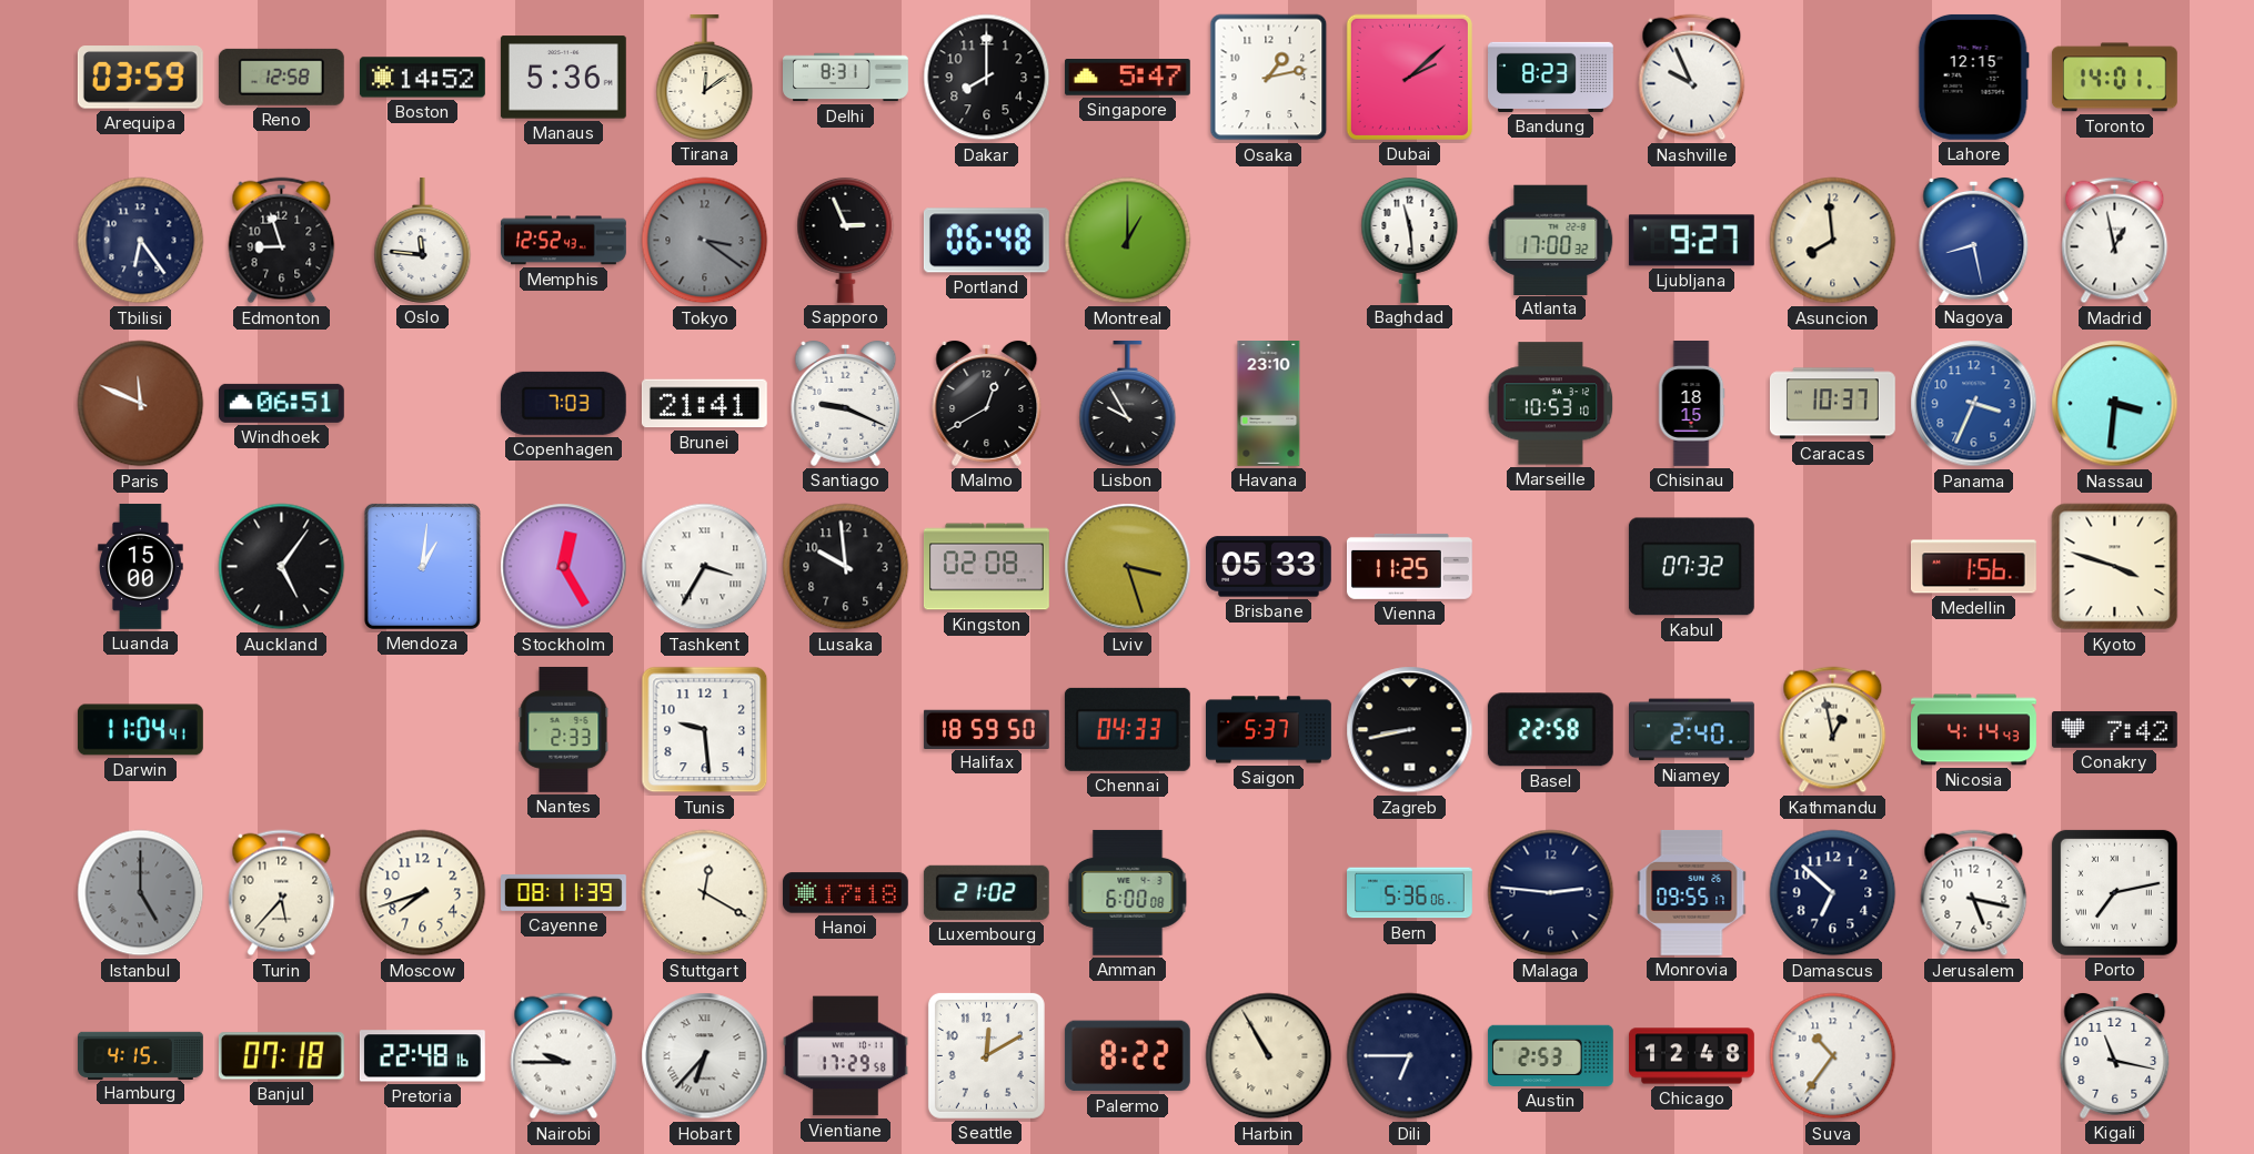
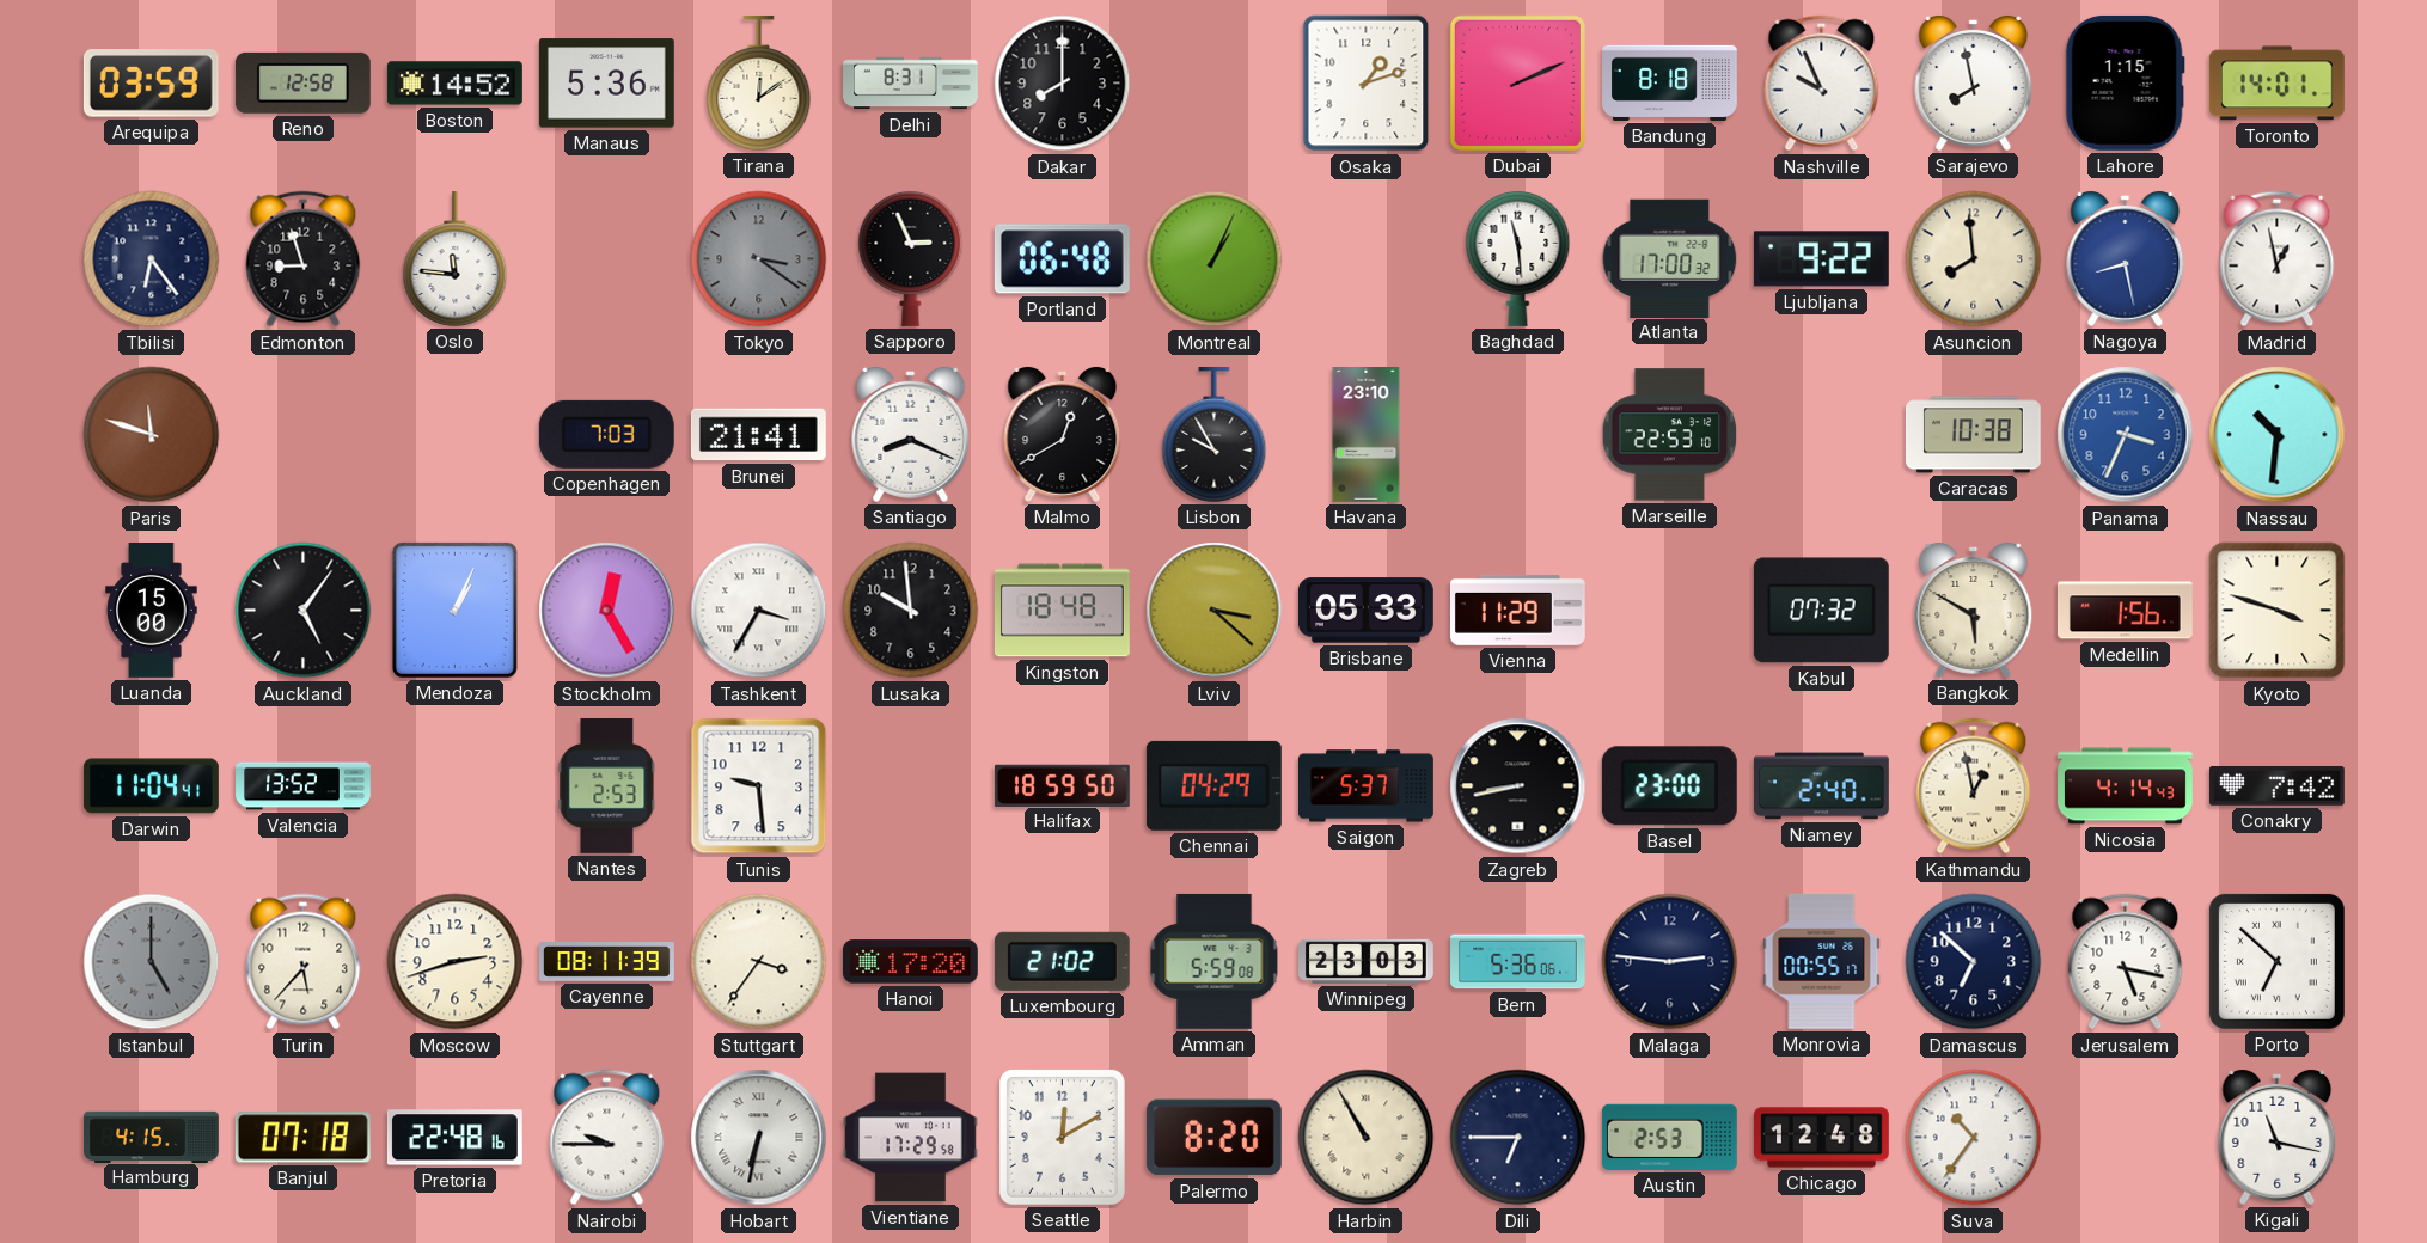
Singapore: 5:47 -> none
Osaka: 1:13 -> 1:12
Dubai: 2:08 -> 2:11
Bandung: 8:23 -> 8:18
Sarajevo: none -> 7:58
Lahore: 12:15 -> 1:15
Memphis: 12:52 -> none
Montreal: 1:00 -> 1:04
Ljubljana: 9:27 -> 9:22
Paris: 11:49 -> 11:48
Windhoek: 06:51 -> none
Santiago: 9:19 -> 8:19
Marseille: 10:53 -> 22:53
Chisinau: 18:15 -> none
Caracas: 10:37 -> 10:38
Nassau: 3:31 -> 10:31
Mendoza: 1:01 -> 1:04
Kingston: 02:08 -> 18:48
Lviv: 3:27 -> 3:22
Vienna: 11:25 -> 11:29
Bangkok: none -> 5:50
Valencia: none -> 13:52
Nantes: 2:33 -> 2:53
Chennai: 04:33 -> 04:29
Basel: 22:58 -> 23:00
Moscow: 7:42 -> 2:42
Stuttgart: 12:20 -> 3:36
Hanoi: 17:18 -> 17:20
Amman: 6:00 -> 5:59
Winnipeg: none -> 23:03
Monrovia: 09:55 -> 00:55
Porto: 7:13 -> 6:52
Hobart: 6:37 -> 6:32
Palermo: 8:22 -> 8:20
